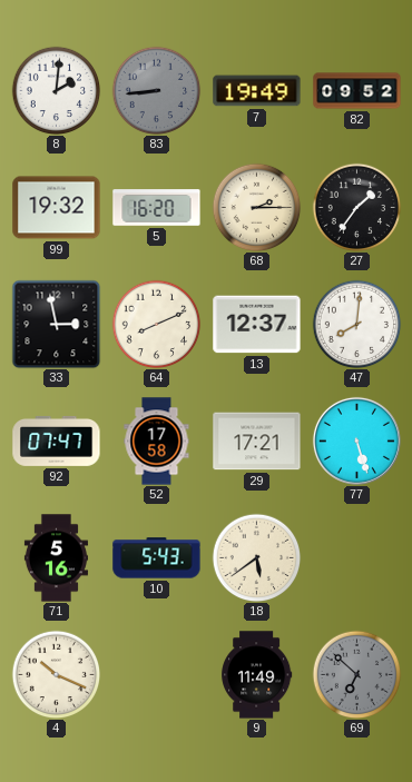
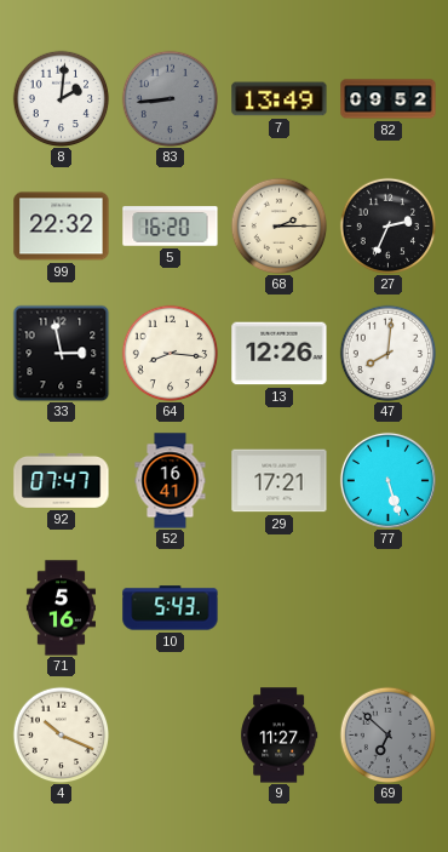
7: 19:49 -> 13:49
99: 19:32 -> 22:32
27: 1:36 -> 2:34
64: 8:11 -> 8:16
13: 12:37 -> 12:26
52: 17:58 -> 16:41
18: 5:39 -> none
9: 11:49 -> 11:27
